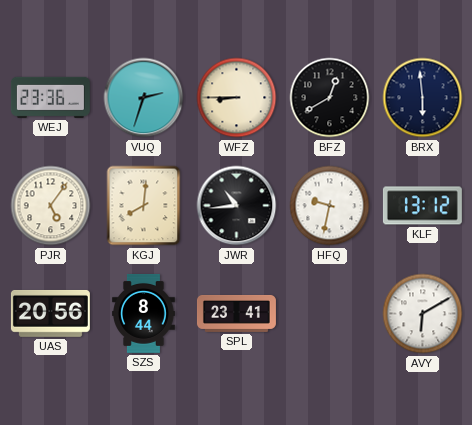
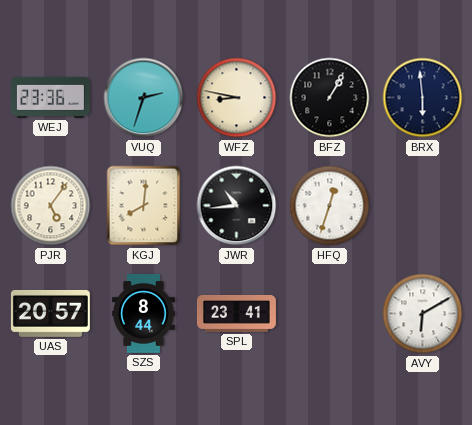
WFZ: 8:45 -> 8:47
BFZ: 12:40 -> 1:05
HFQ: 9:32 -> 12:33
KLF: 13:12 -> none
UAS: 20:56 -> 20:57
